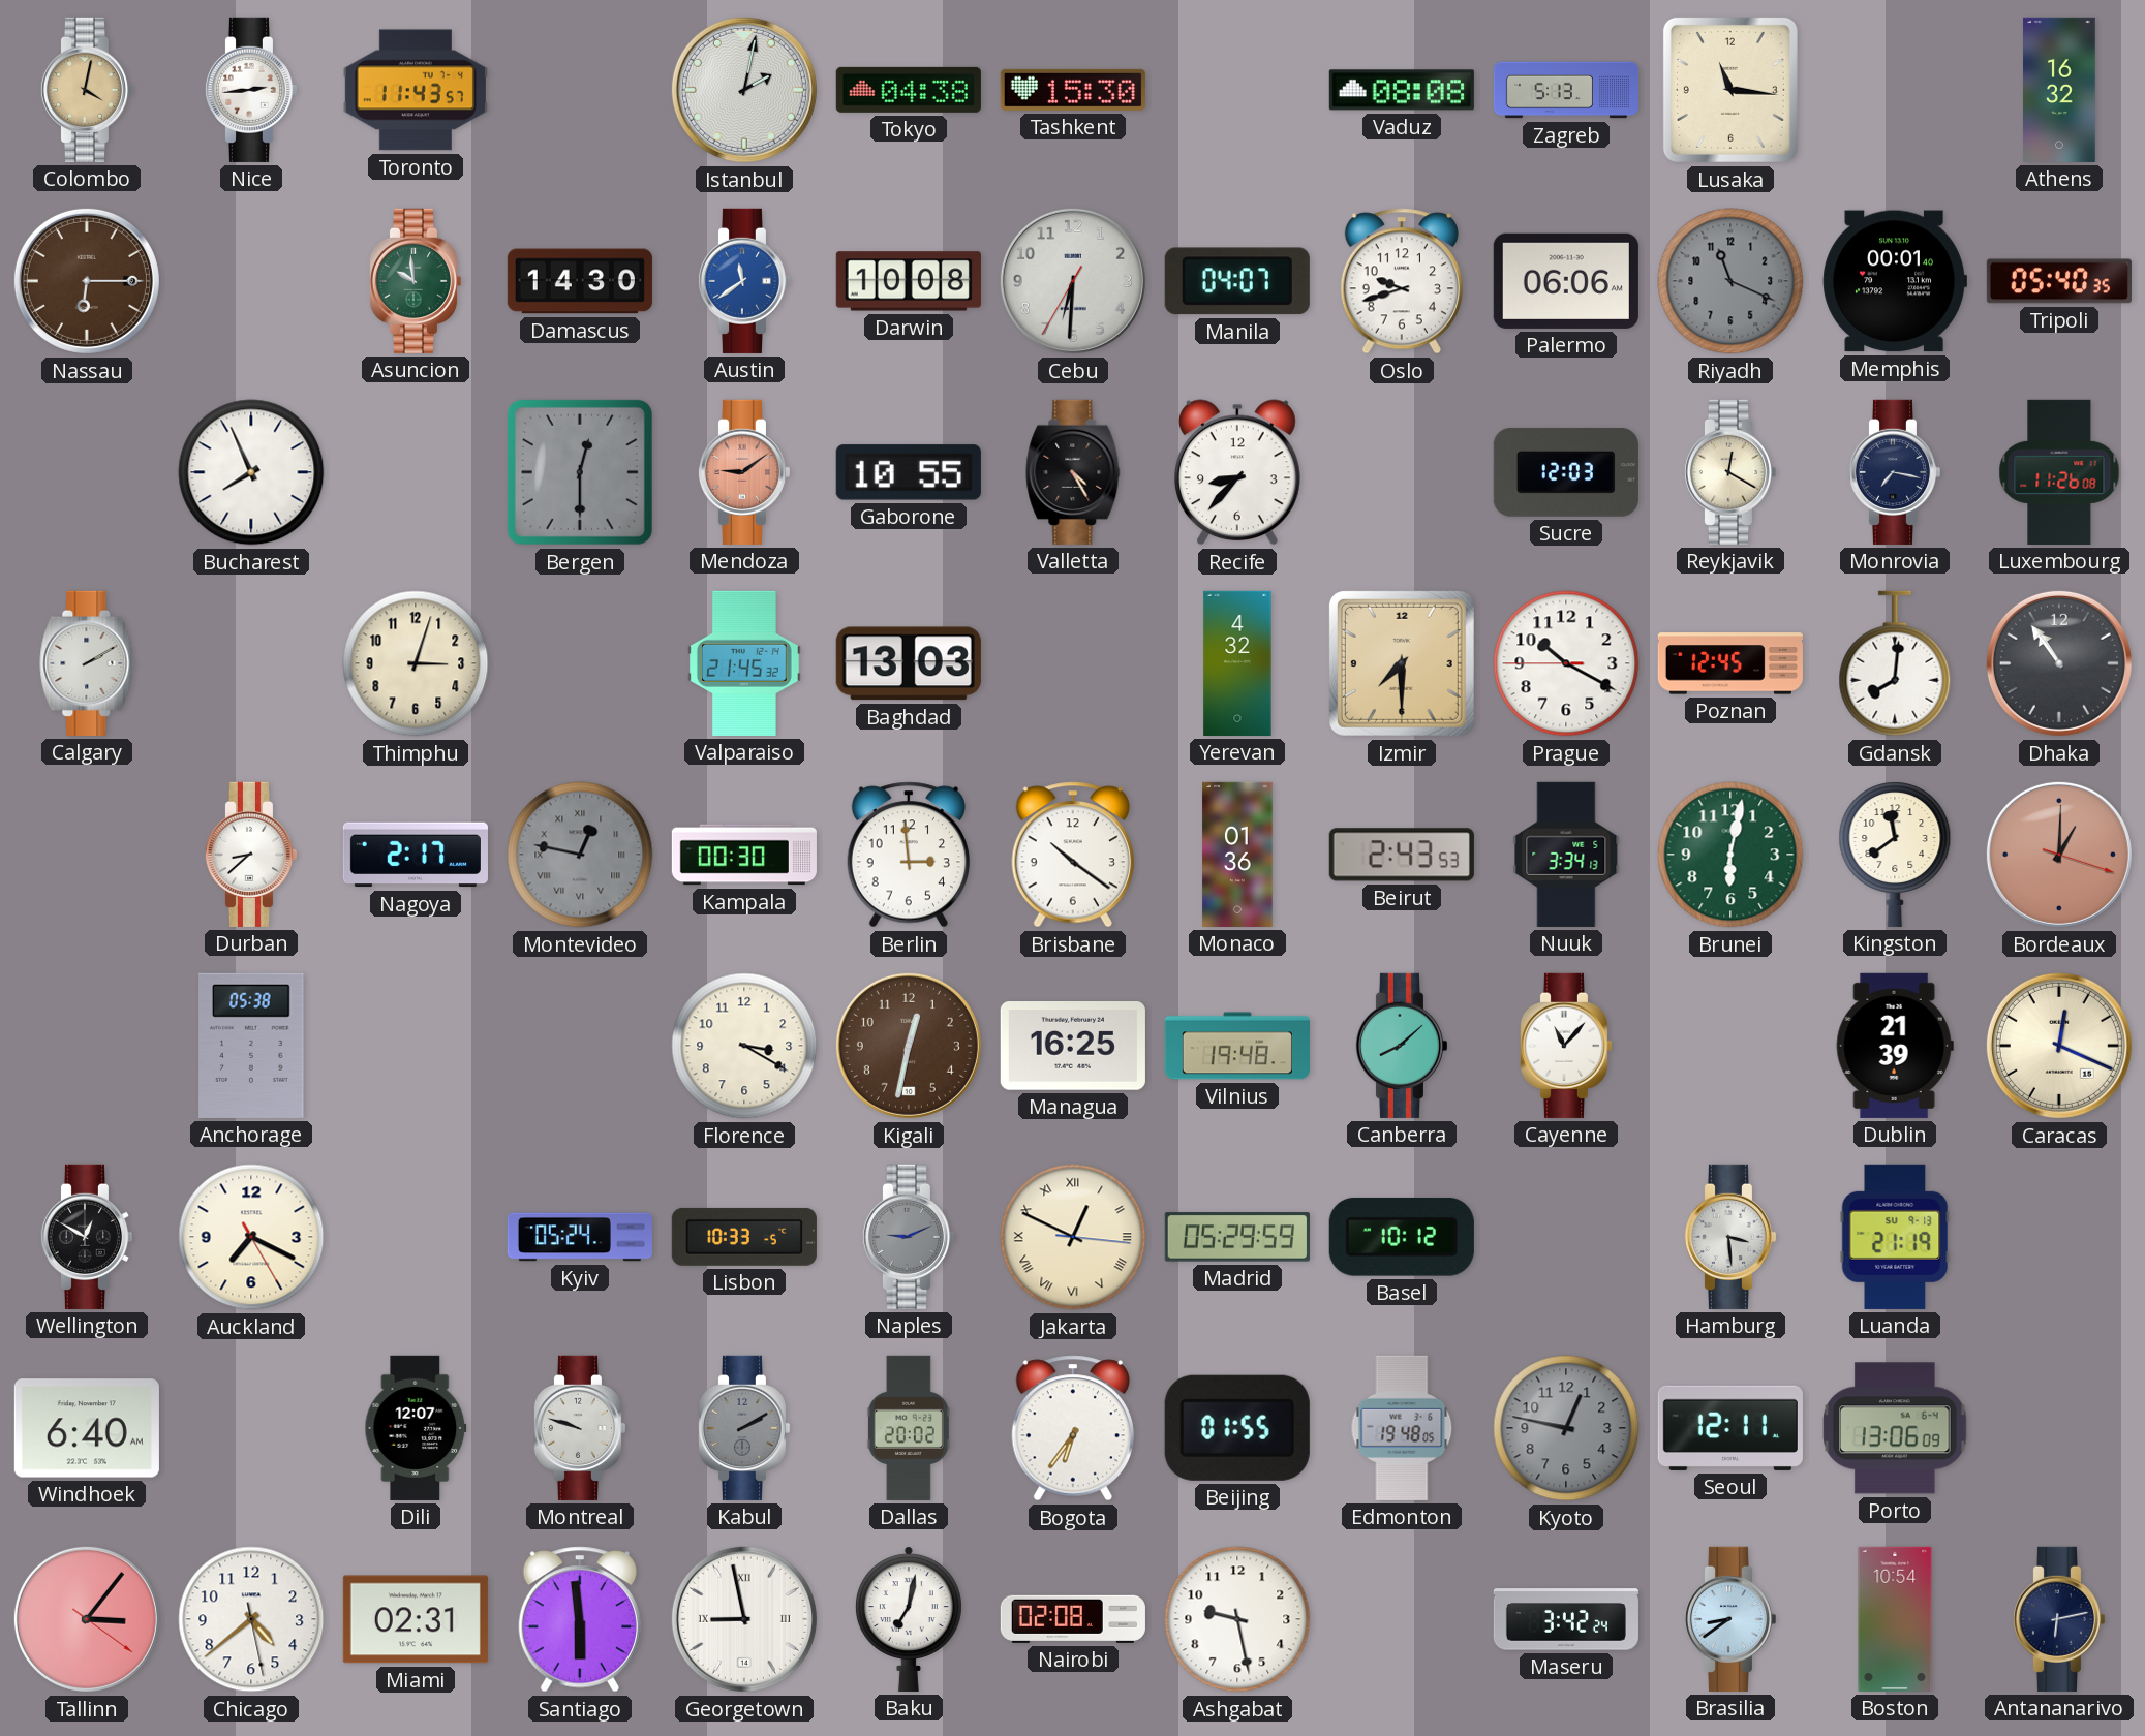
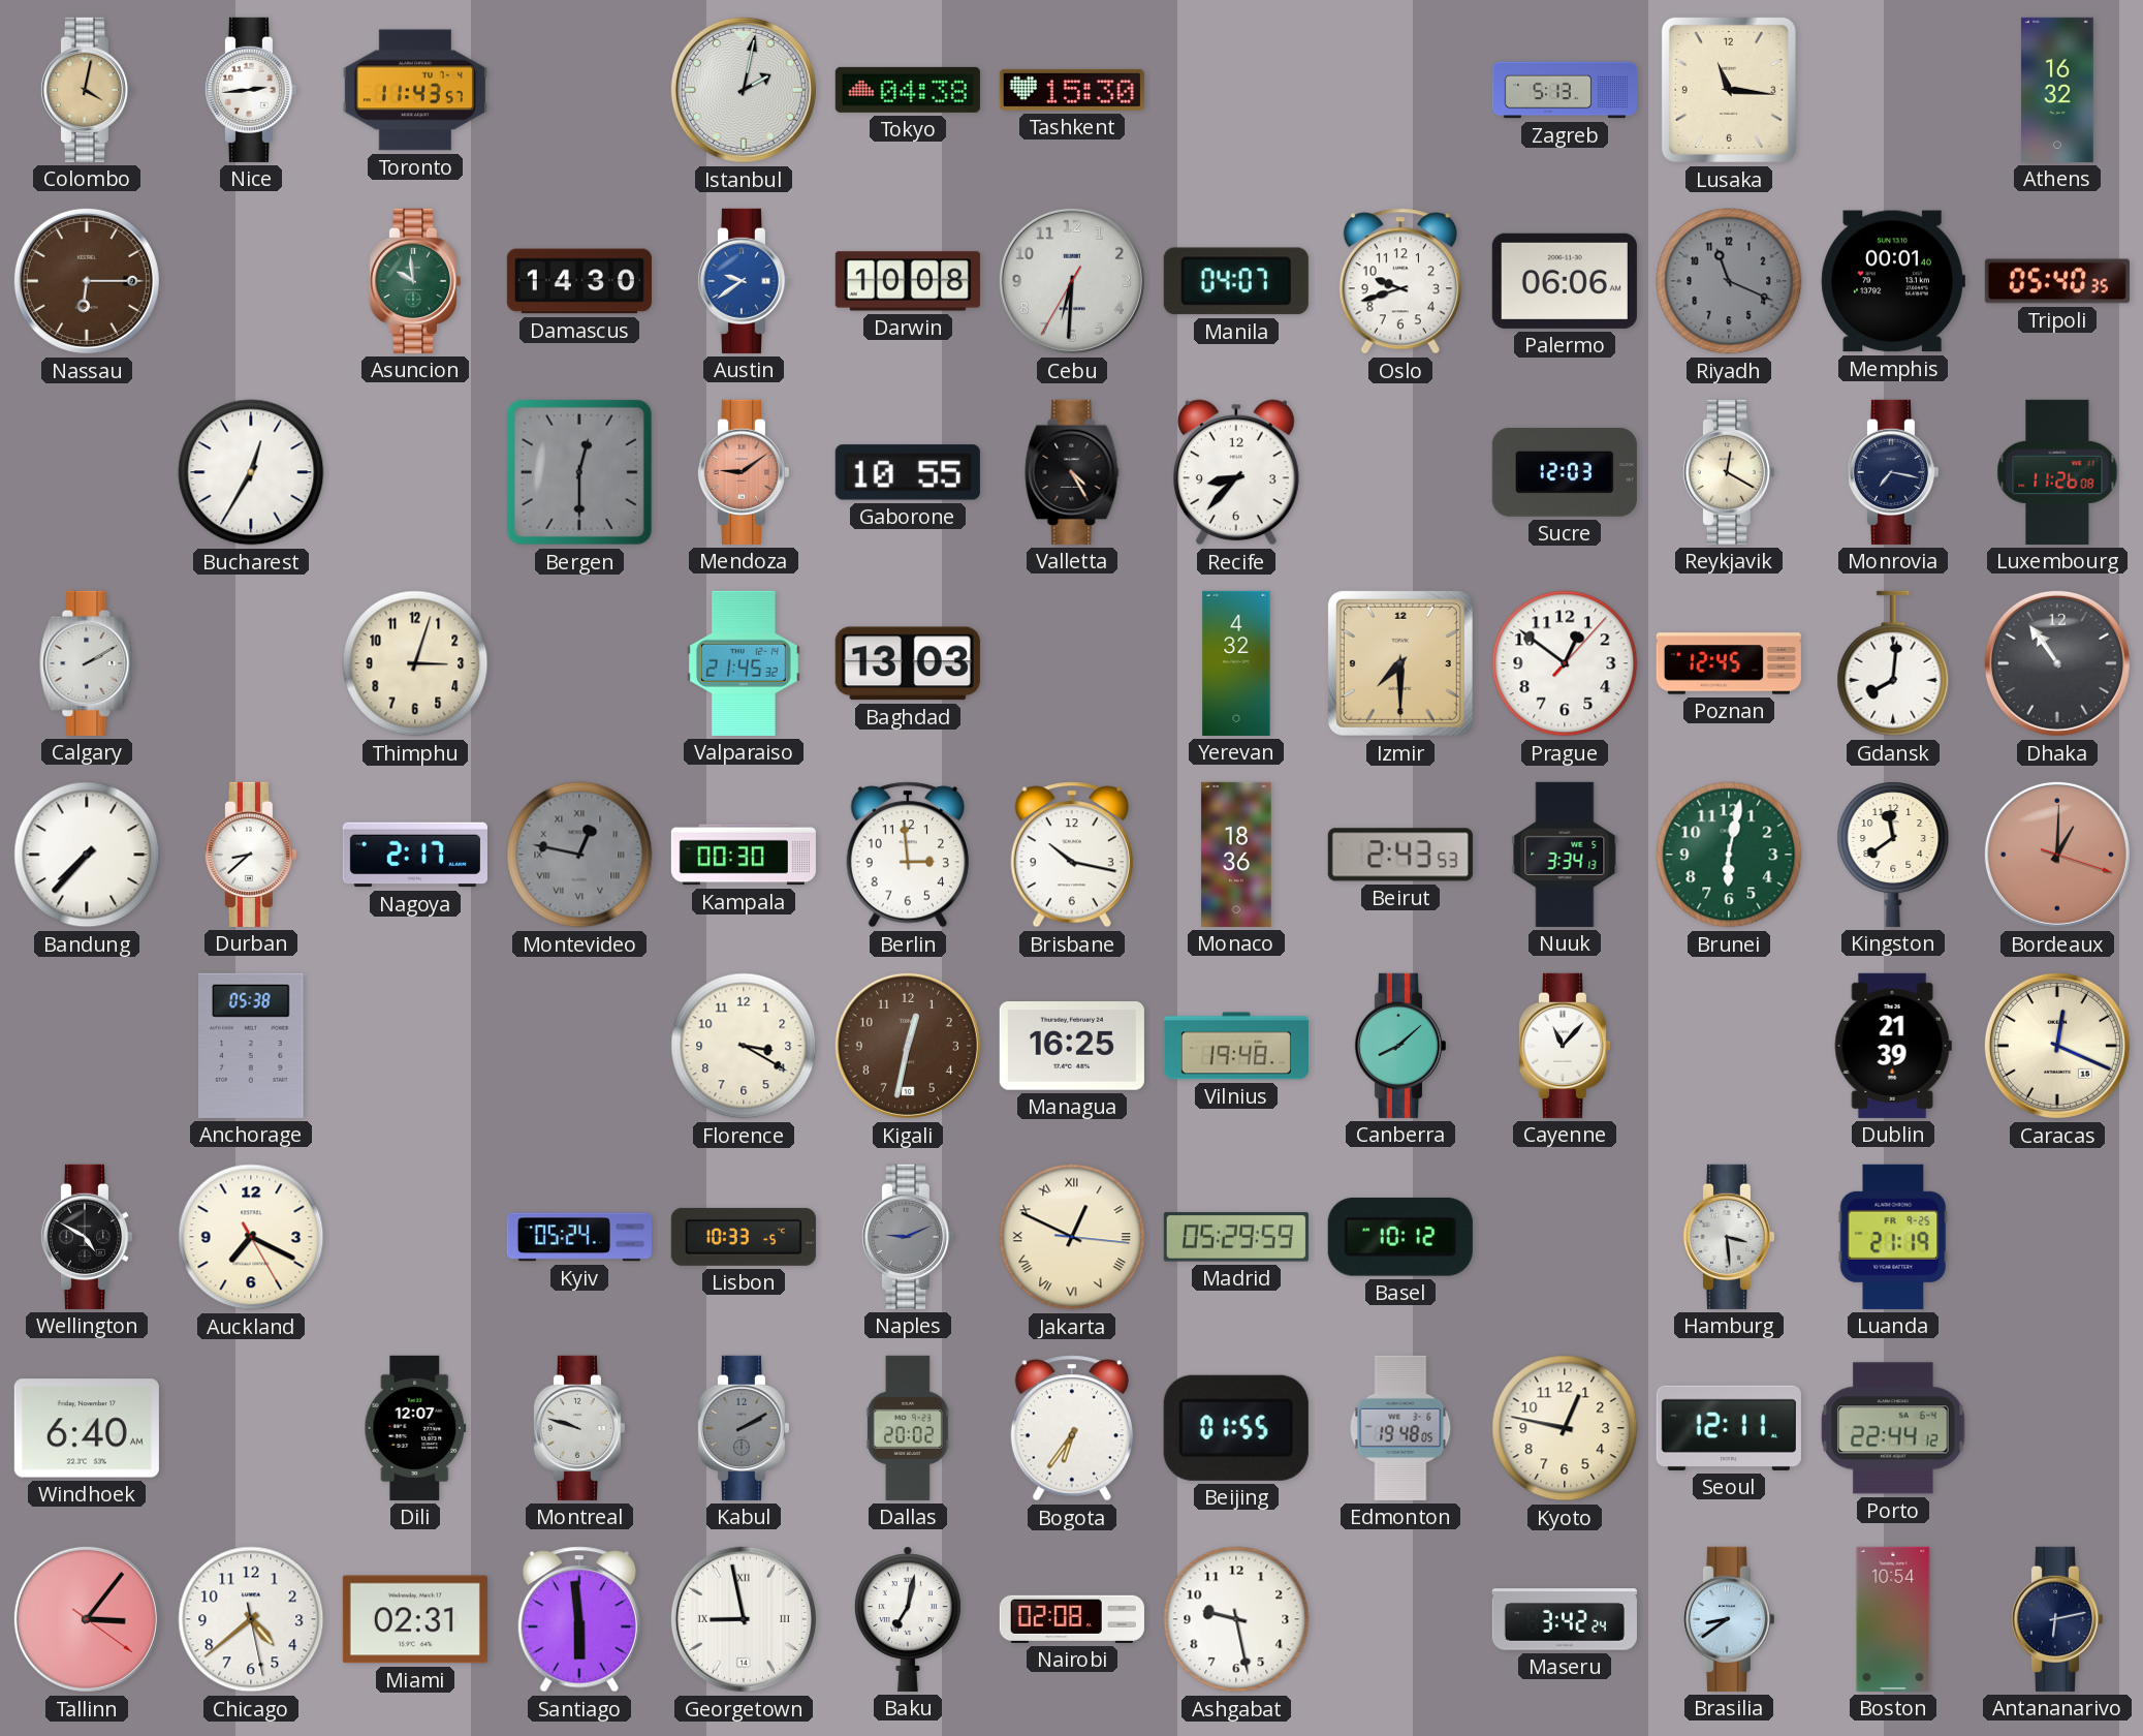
Vaduz: 08:08 -> none
Austin: 11:39 -> 9:39
Bucharest: 7:56 -> 12:35
Prague: 10:19 -> 12:51
Bandung: none -> 7:37
Brisbane: 10:21 -> 10:17
Monaco: 01:36 -> 18:36
Wellington: 12:50 -> 4:50
Luanda date: SU 9-13 -> FR 9-25
Kyoto dial: grey -> cream
Porto: 13:06 -> 22:44
